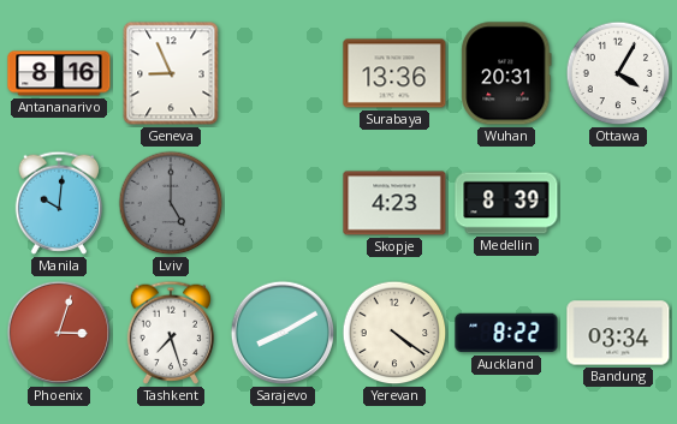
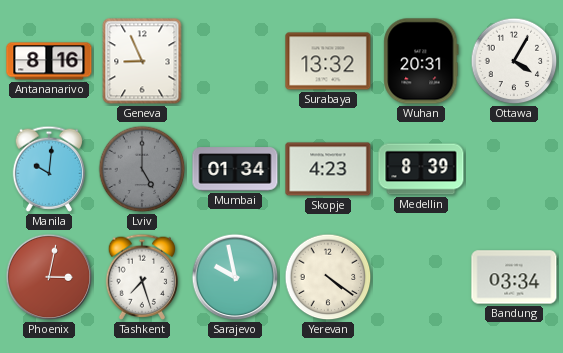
Surabaya: 13:36 -> 13:32
Mumbai: none -> 01:34
Phoenix: 3:03 -> 3:02
Sarajevo: 8:10 -> 9:58
Auckland: 8:22 -> none
